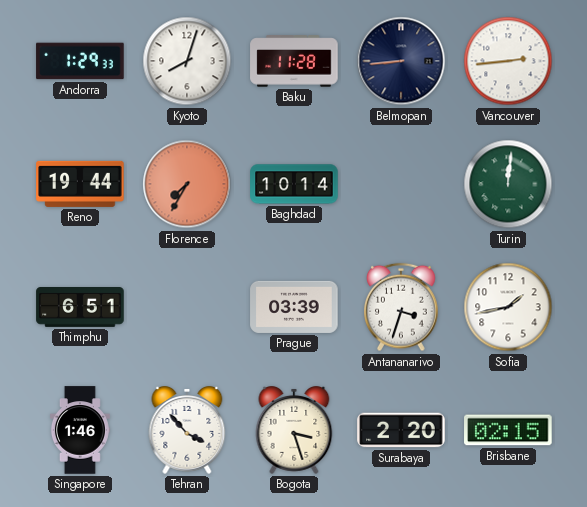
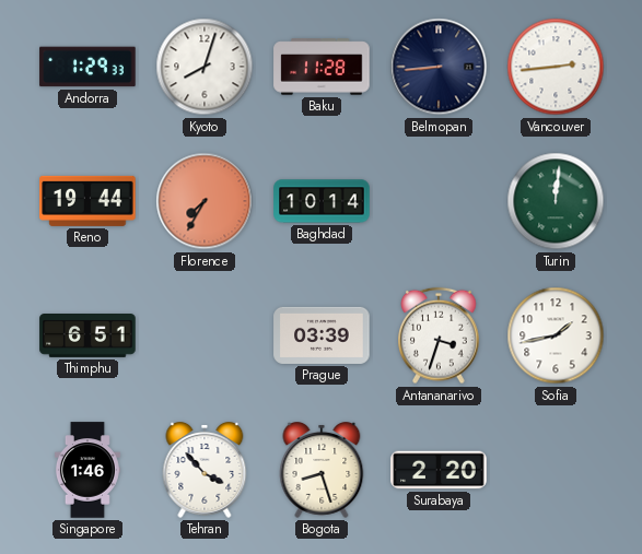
Bogota: 3:27 -> 8:27
Brisbane: 02:15 -> none
